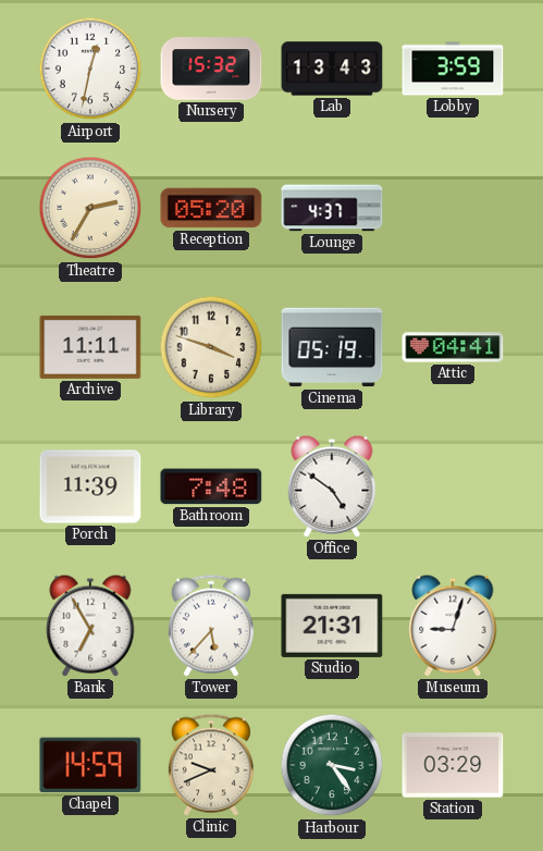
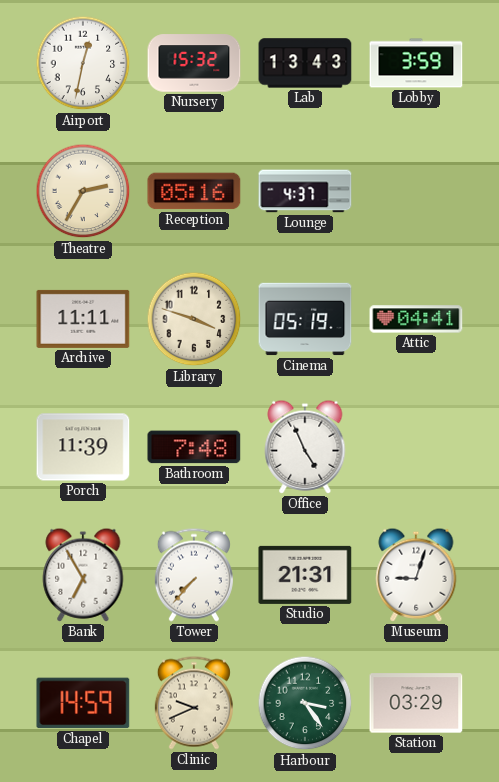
Reception: 05:20 -> 05:16
Office: 4:51 -> 4:56
Tower: 5:37 -> 7:37
